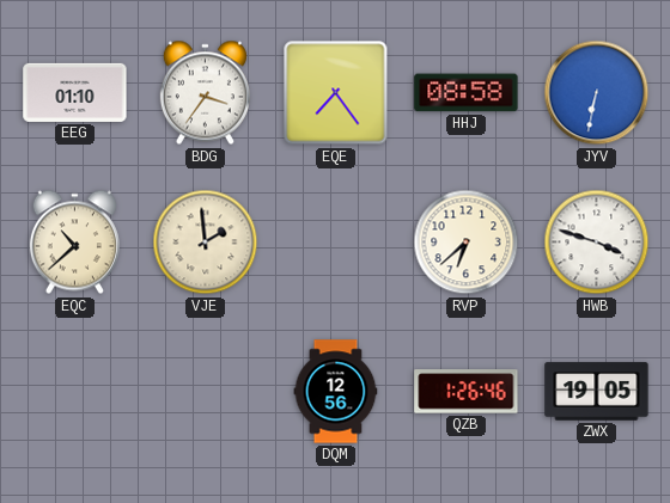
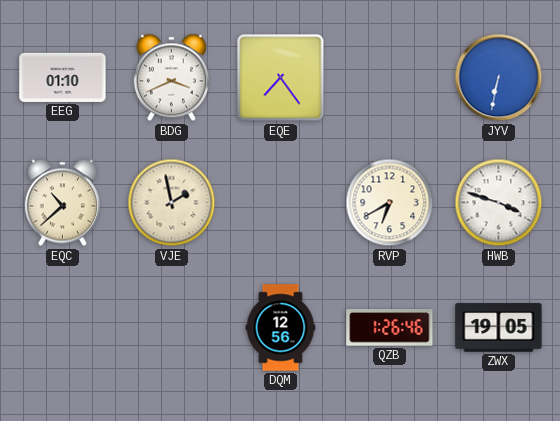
BDG: 3:36 -> 3:41
HHJ: 08:58 -> none
VJE: 1:59 -> 1:58
RVP: 6:38 -> 6:40
